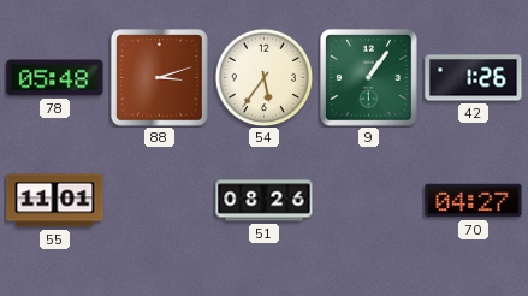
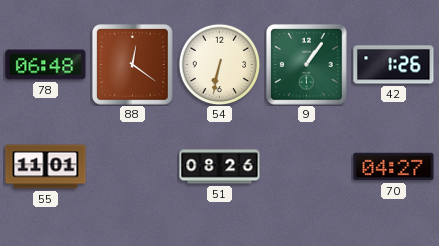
78: 05:48 -> 06:48
88: 3:12 -> 12:21
54: 5:36 -> 6:32
